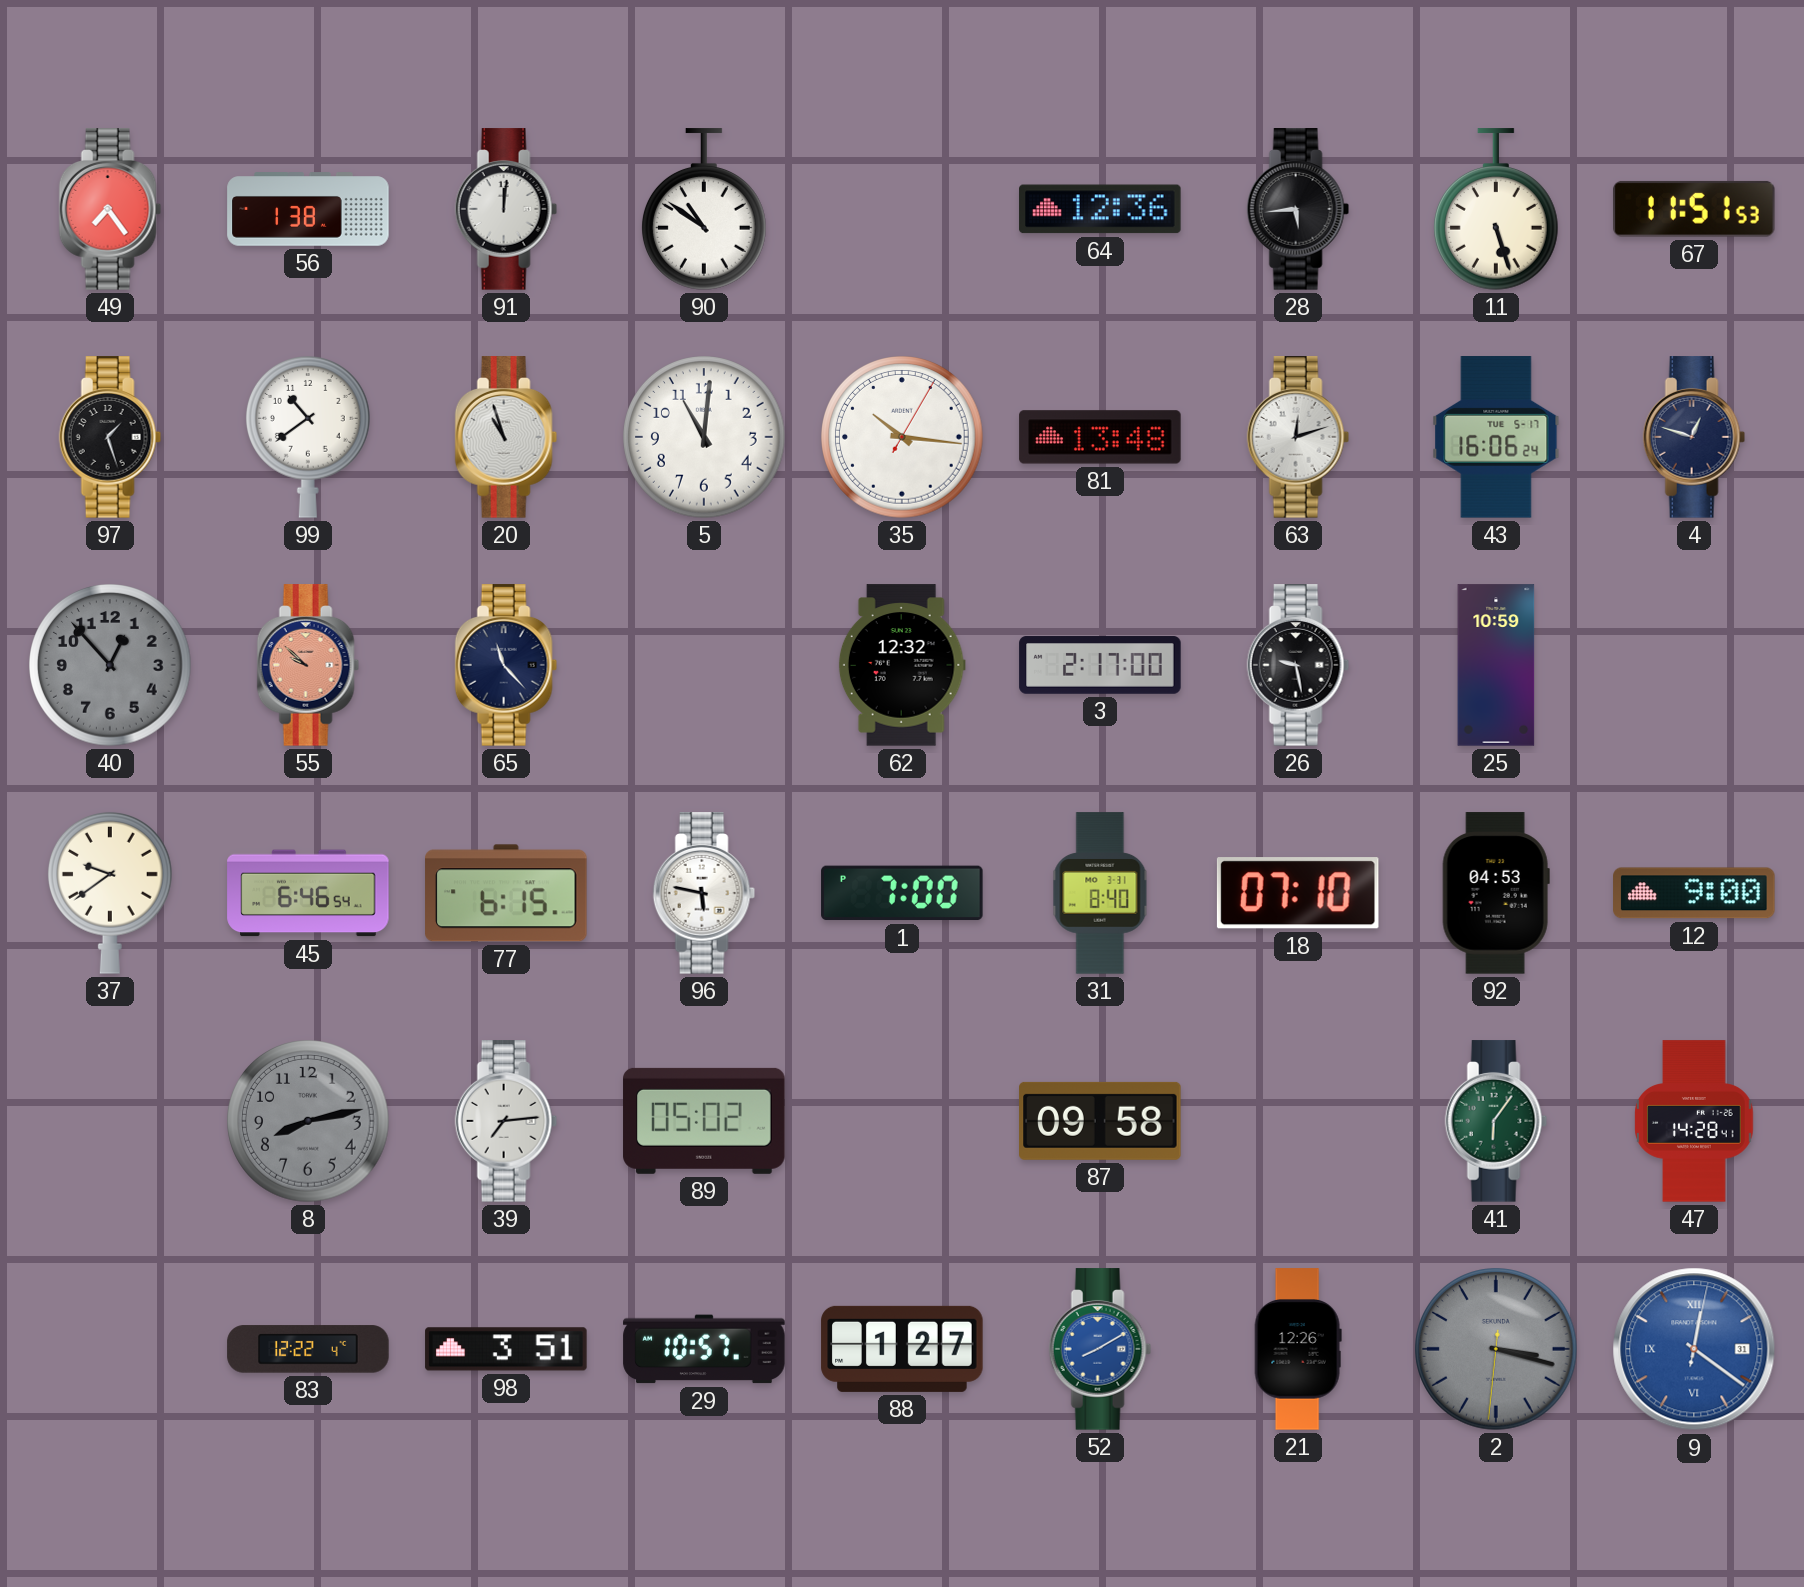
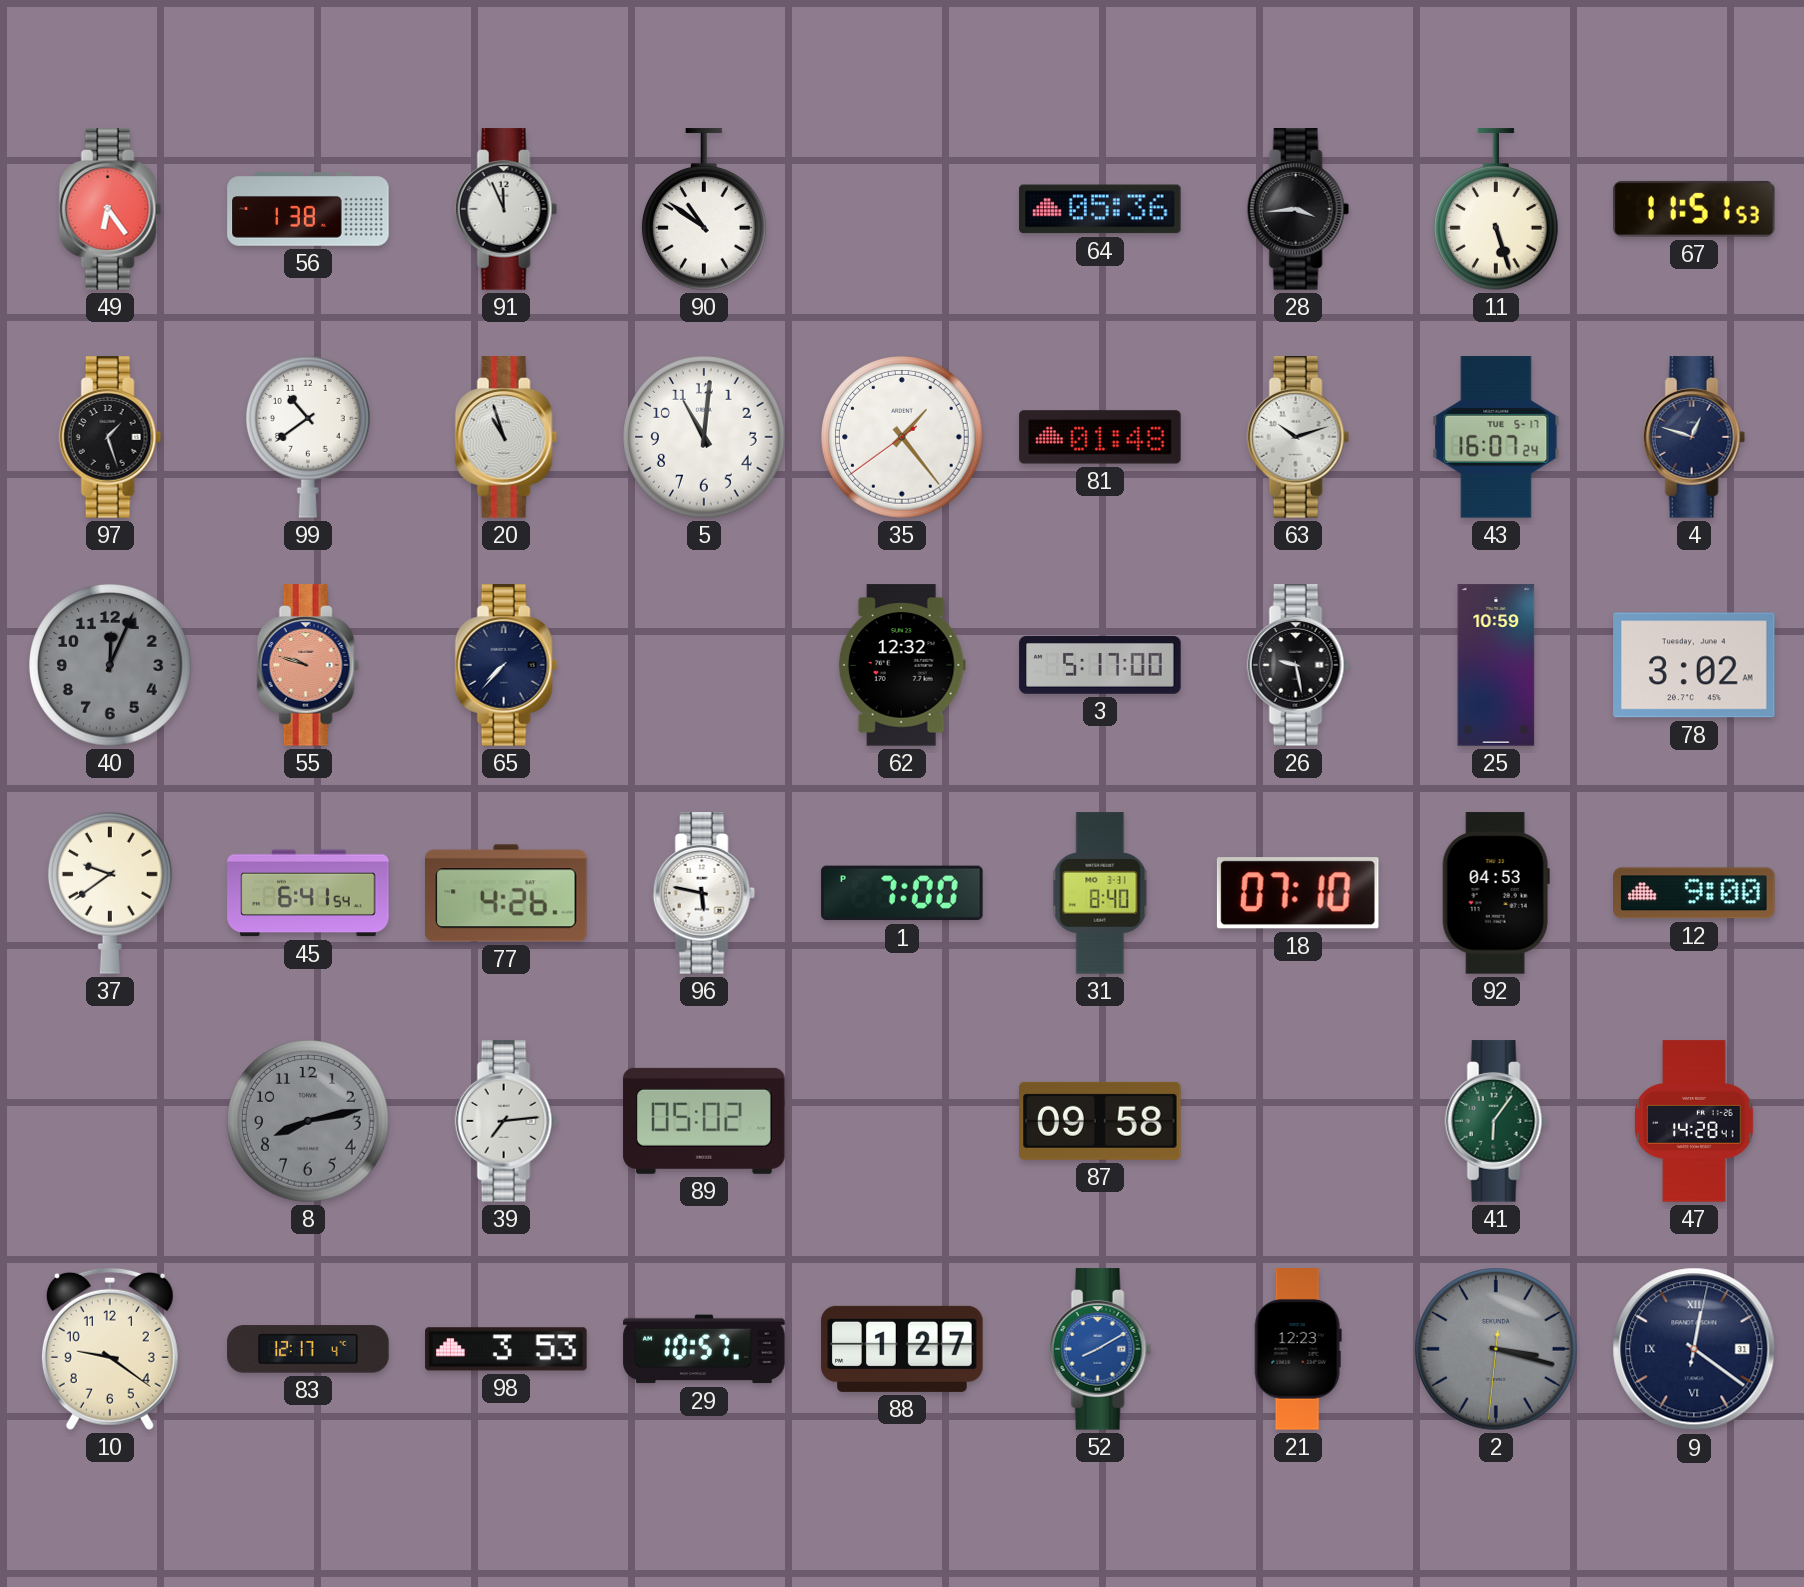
49: 7:24 -> 6:24
91: 12:01 -> 11:56
64: 12:36 -> 05:36
28: 5:44 -> 3:44
35: 10:16 -> 1:23
81: 13:48 -> 01:48
63: 12:12 -> 10:12
43: 16:06 -> 16:07
40: 12:53 -> 12:04
55: 9:52 -> 9:48
65: 11:23 -> 7:37
3: 2:17 -> 5:17
78: none -> 3:02
45: 6:46 -> 6:41
77: 6:15 -> 4:26
10: none -> 9:21
83: 12:22 -> 12:17
98: 3:51 -> 3:53
21: 12:26 -> 12:23
9 dial: blue -> navy
